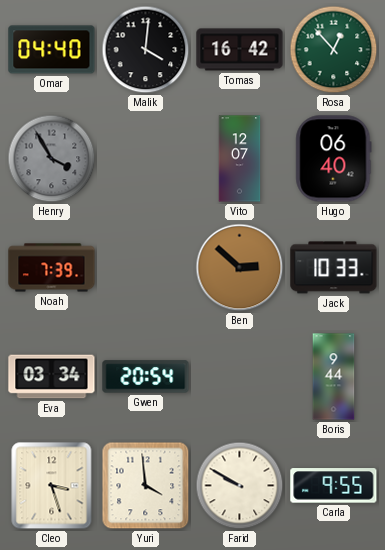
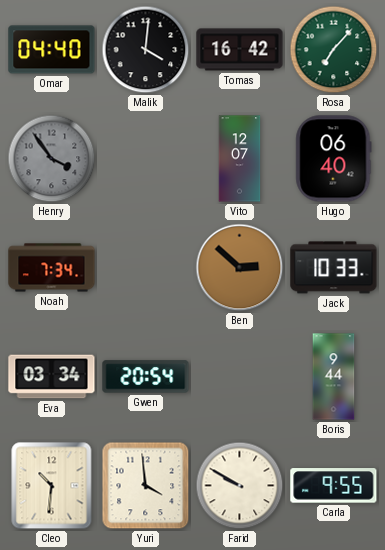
Rosa: 12:53 -> 7:07
Henry: 3:55 -> 3:54
Noah: 7:39 -> 7:34
Cleo: 3:27 -> 10:31
